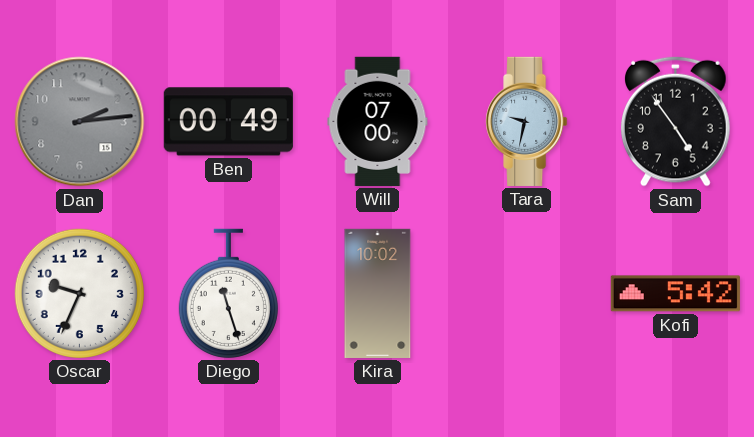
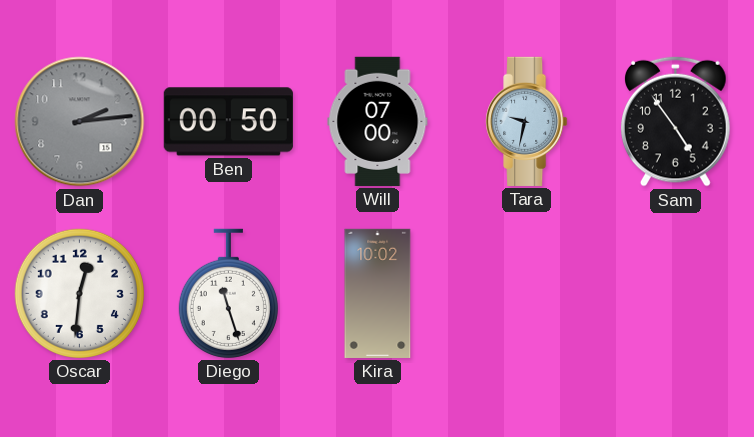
Ben: 00:49 -> 00:50
Oscar: 9:34 -> 12:31
Kofi: 5:42 -> none
